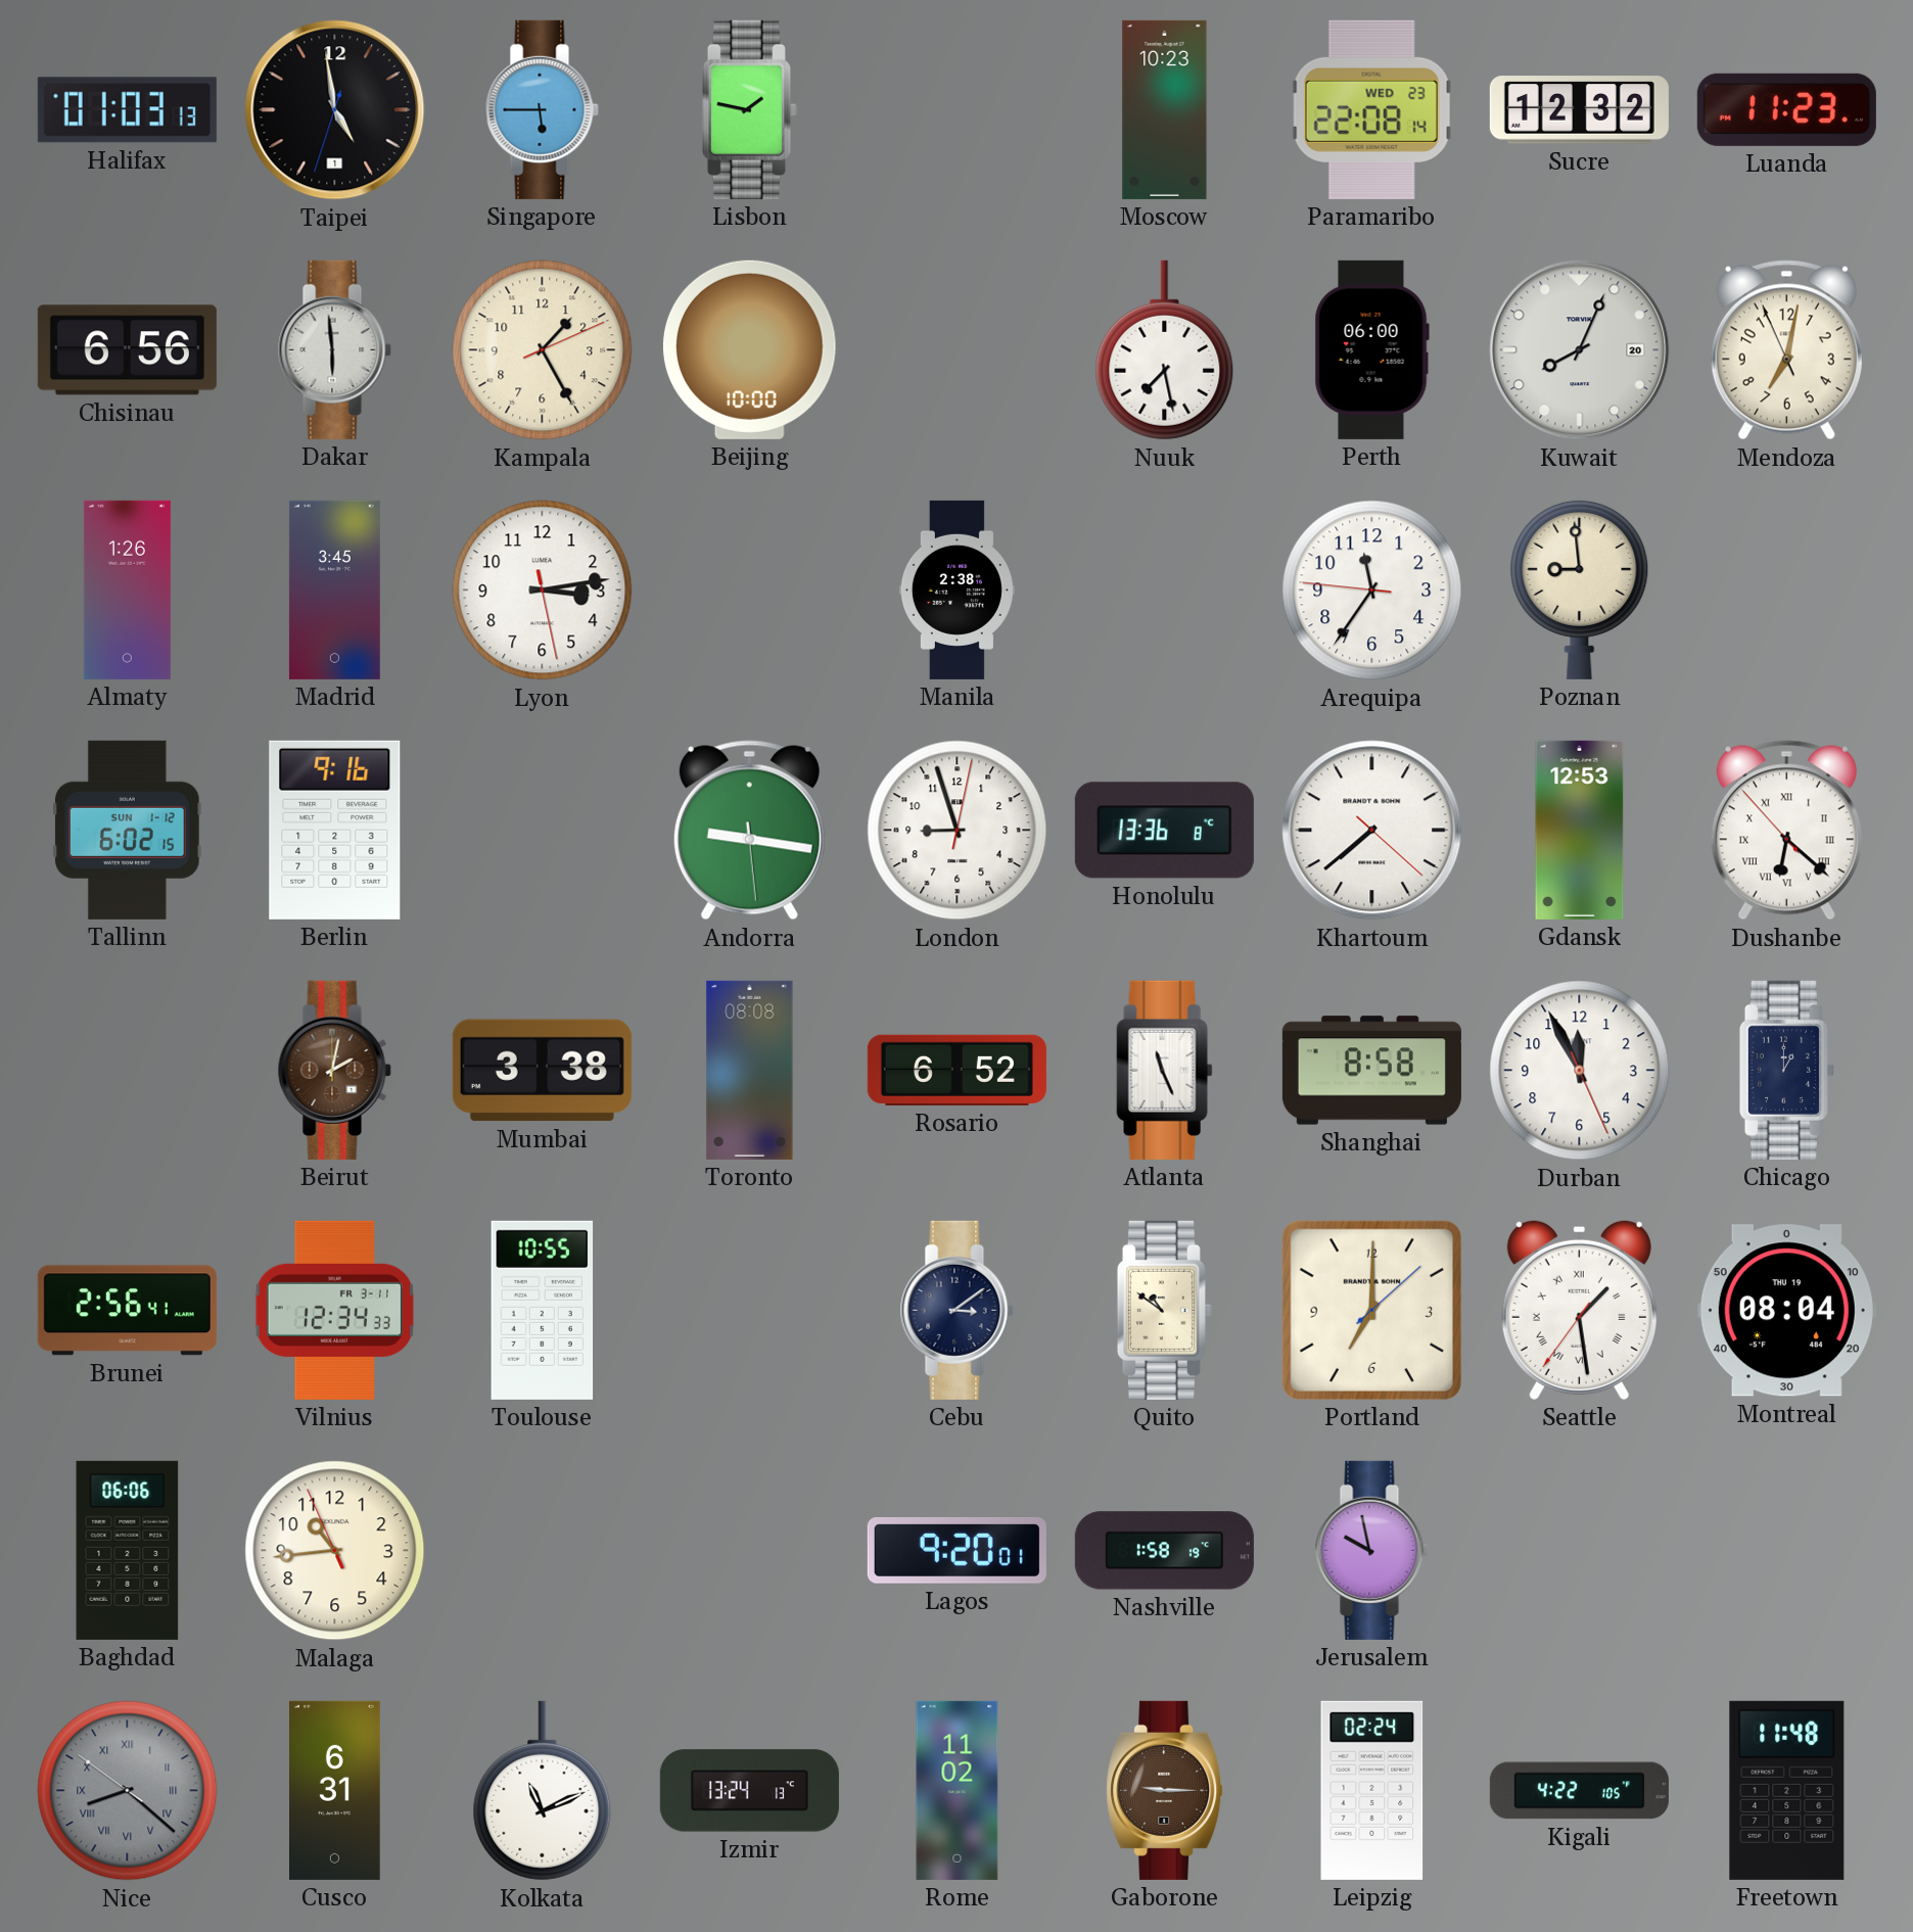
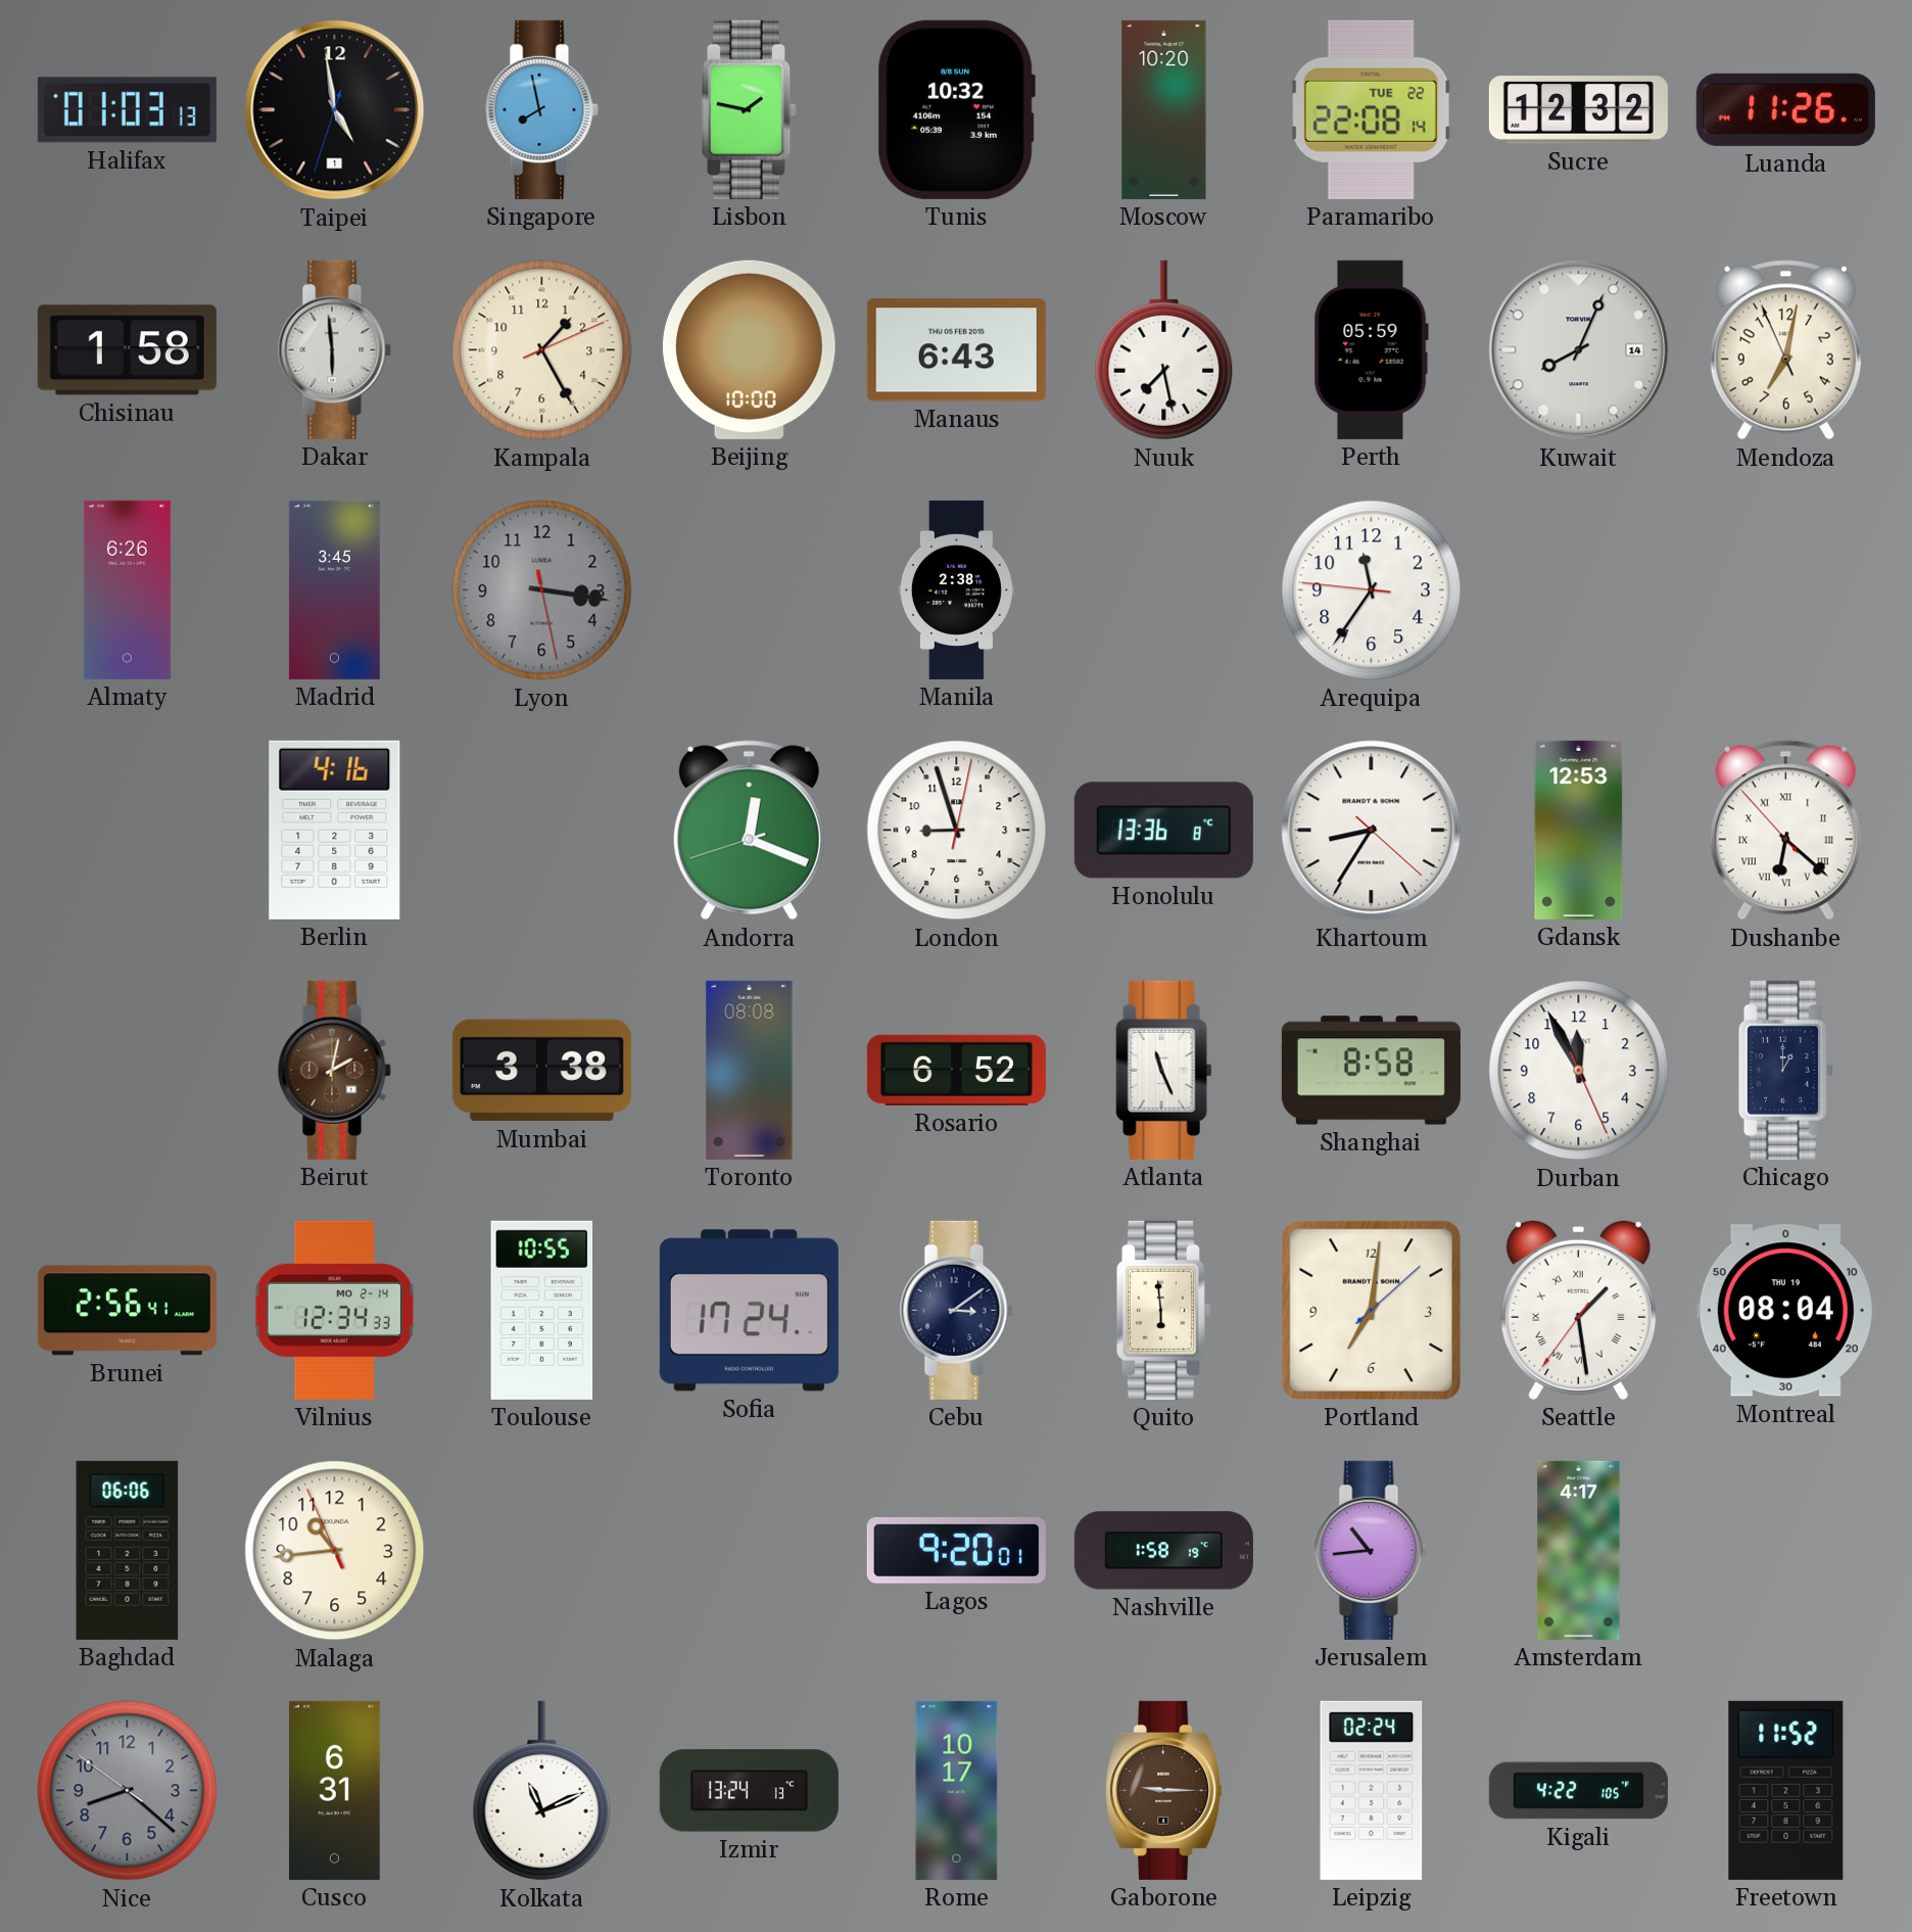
Singapore: 5:45 -> 7:58
Tunis: none -> 10:32
Moscow: 10:23 -> 10:20
Paramaribo date: WED 23 -> TUE 22
Luanda: 11:23 -> 11:26
Chisinau: 6:56 -> 1:58
Manaus: none -> 6:43
Perth: 06:00 -> 05:59
Kuwait date: 20 -> 14
Almaty: 1:26 -> 6:26
Lyon: 3:13 -> 3:16
Lyon dial: white -> grey
Poznan: 8:59 -> none
Tallinn: 6:02 -> none
Berlin: 9:16 -> 4:16
Andorra: 9:16 -> 12:18
Khartoum: 7:38 -> 8:35
Vilnius date: FR 3-11 -> MO 2-14
Sofia: none -> 17:24
Quito: 10:51 -> 5:59
Portland: 7:00 -> 7:01
Jerusalem: 9:58 -> 10:44
Amsterdam: none -> 4:17
Nice numerals: Roman -> Arabic
Rome: 11:02 -> 10:17
Freetown: 11:48 -> 11:52
